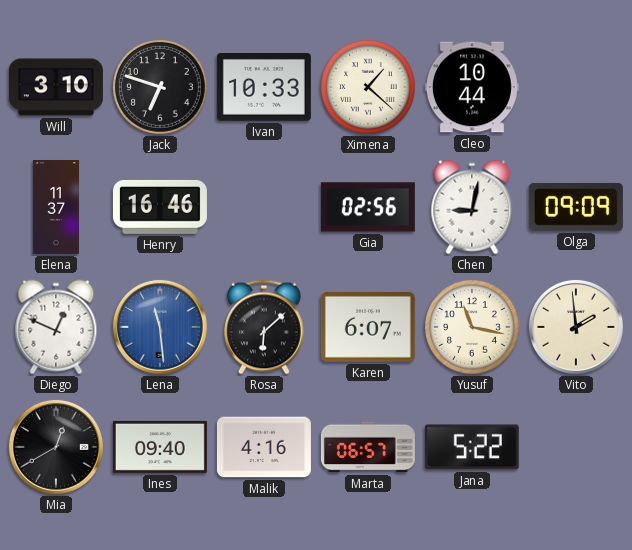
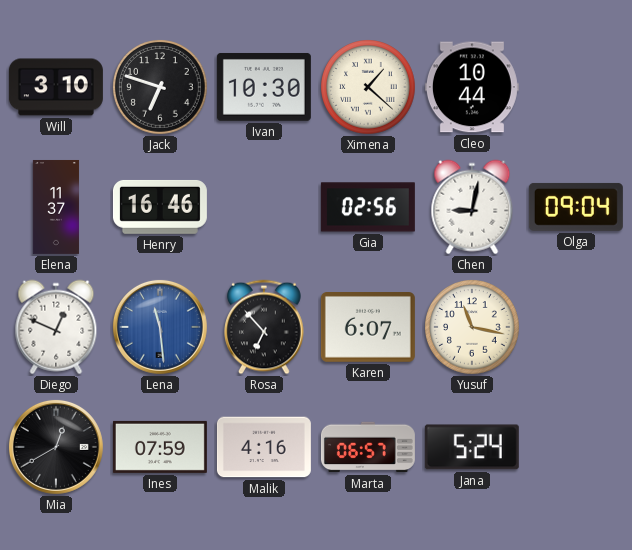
Ivan: 10:33 -> 10:30
Olga: 09:09 -> 09:04
Rosa: 6:08 -> 6:53
Vito: 1:59 -> none
Ines: 09:40 -> 07:59
Jana: 5:22 -> 5:24
